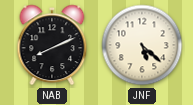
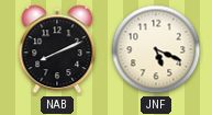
JNF: 5:22 -> 5:19
